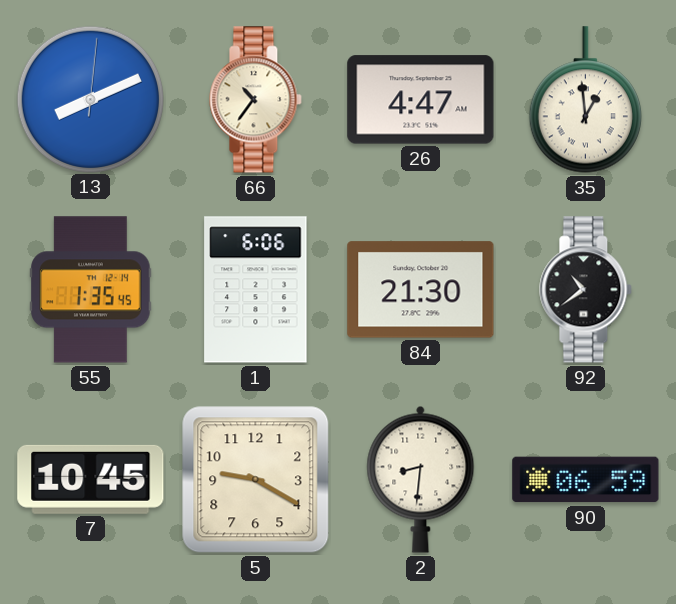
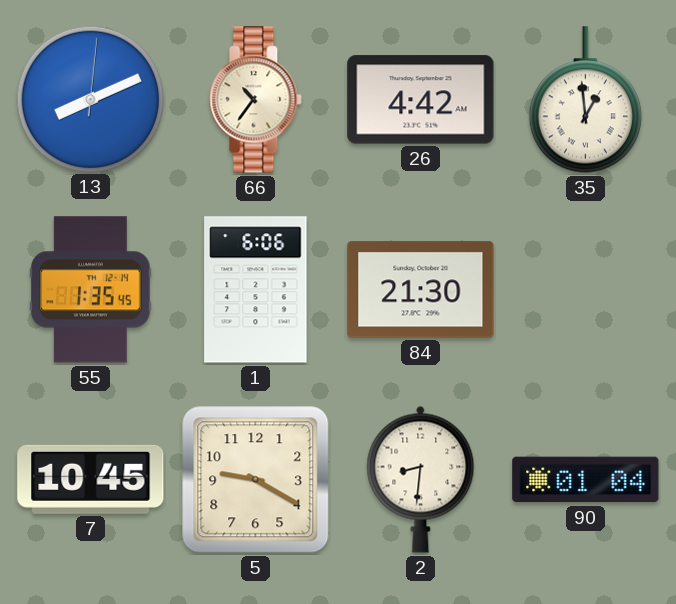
26: 4:47 -> 4:42
92: 10:39 -> none
90: 06:59 -> 01:04
